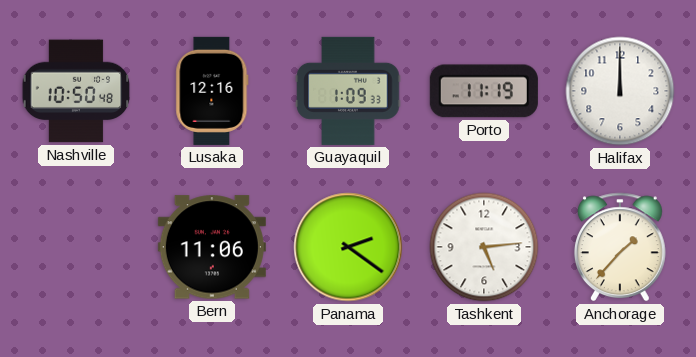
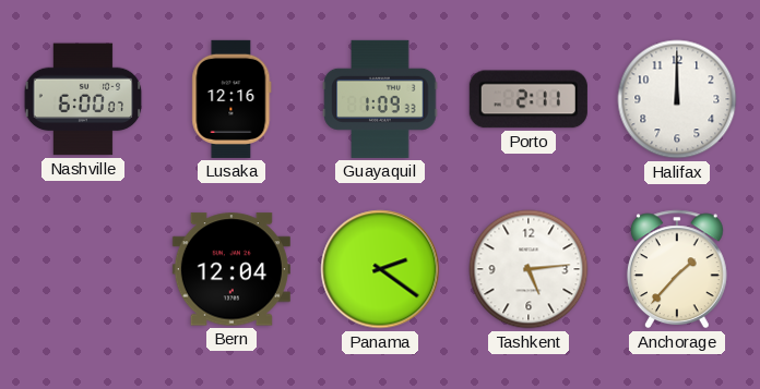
Nashville: 10:50 -> 6:00
Porto: 11:19 -> 2:11
Bern: 11:06 -> 12:04
